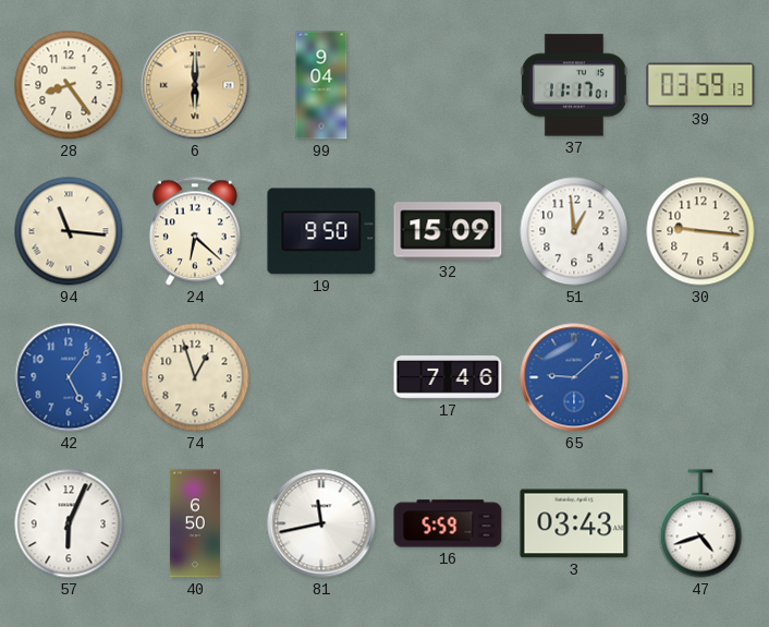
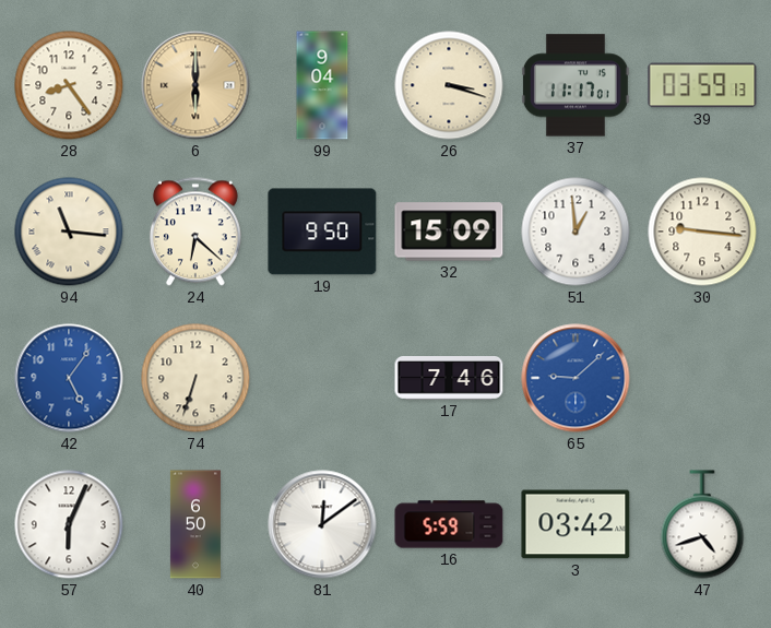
26: none -> 3:18
74: 12:57 -> 6:33
81: 11:43 -> 12:09
3: 03:43 -> 03:42
